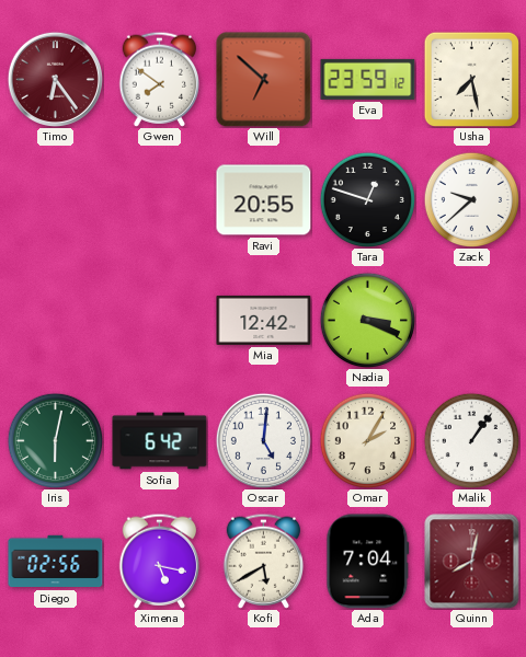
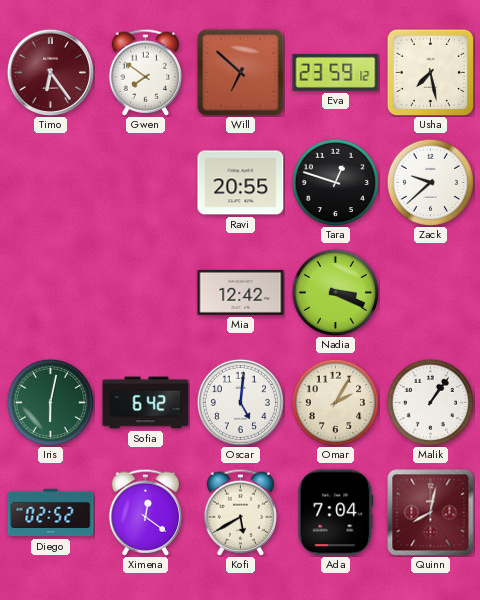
Diego: 02:56 -> 02:52
Ximena: 5:17 -> 12:21
